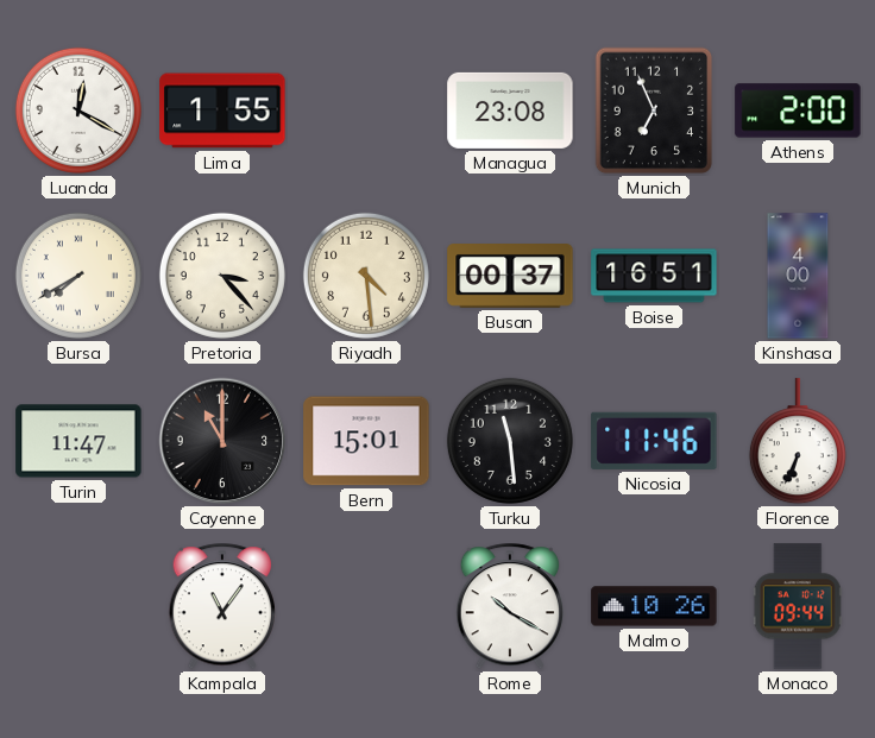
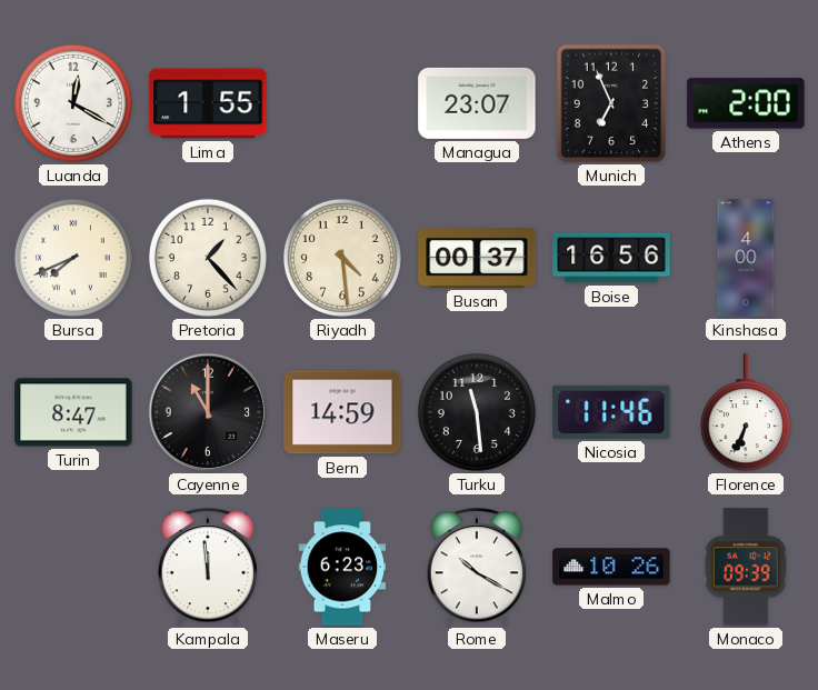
Managua: 23:08 -> 23:07
Bursa: 7:40 -> 7:41
Pretoria: 3:23 -> 1:23
Boise: 16:51 -> 16:56
Turin: 11:47 -> 8:47
Bern: 15:01 -> 14:59
Kampala: 11:06 -> 11:59
Maseru: none -> 6:23
Monaco: 09:44 -> 09:39
